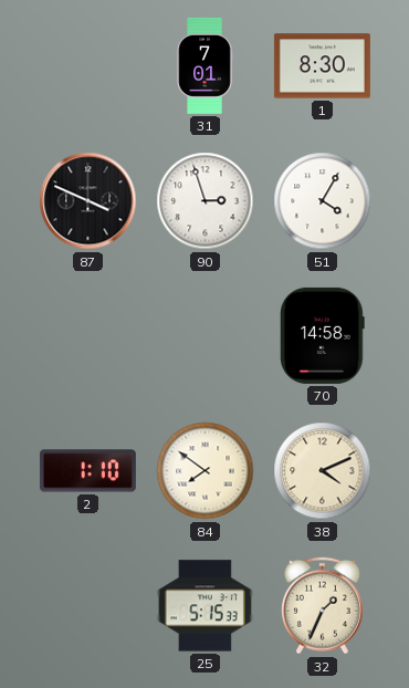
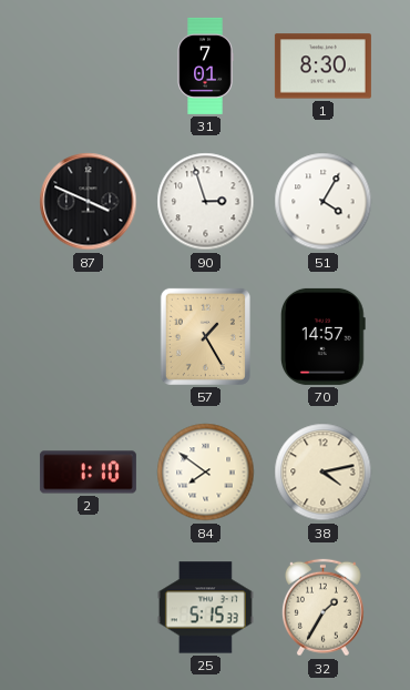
57: none -> 1:25
70: 14:58 -> 14:57
38: 4:11 -> 4:13
32: 1:34 -> 1:35
